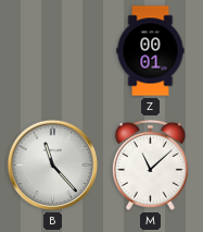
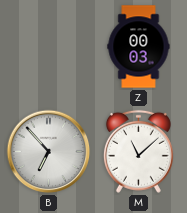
Z: 00:01 -> 00:03
B: 11:23 -> 6:53
